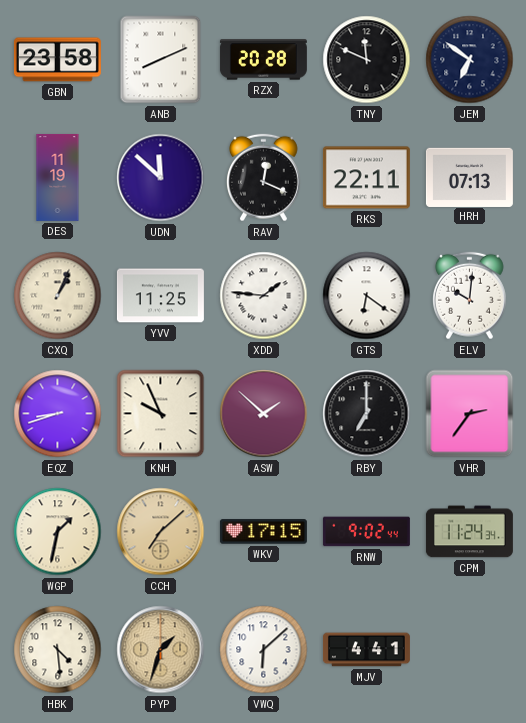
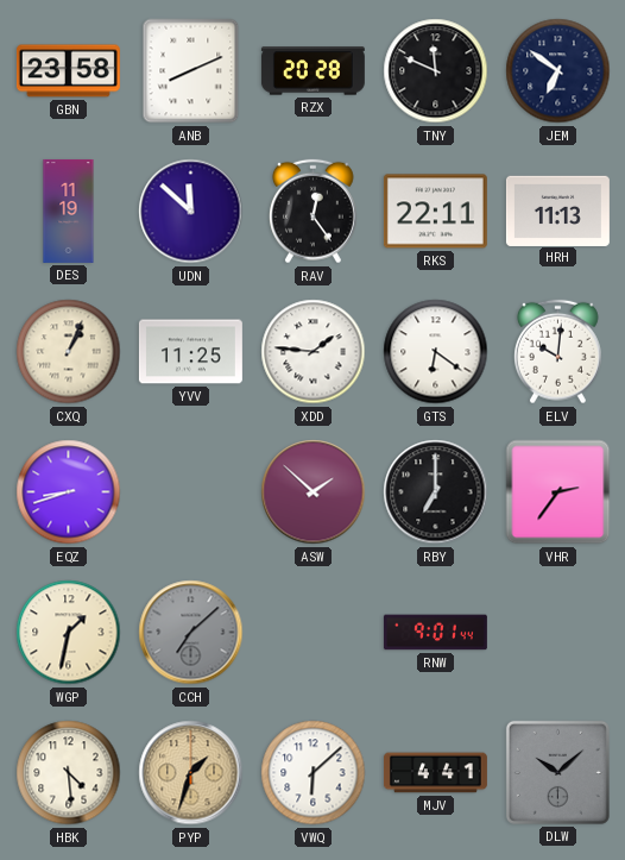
RAV: 12:19 -> 12:24
HRH: 07:13 -> 11:13
KNH: 9:56 -> none
CCH dial: champagne -> grey
WKV: 17:15 -> none
RNW: 9:02 -> 9:01
CPM: 11:24 -> none
DLW: none -> 10:08
